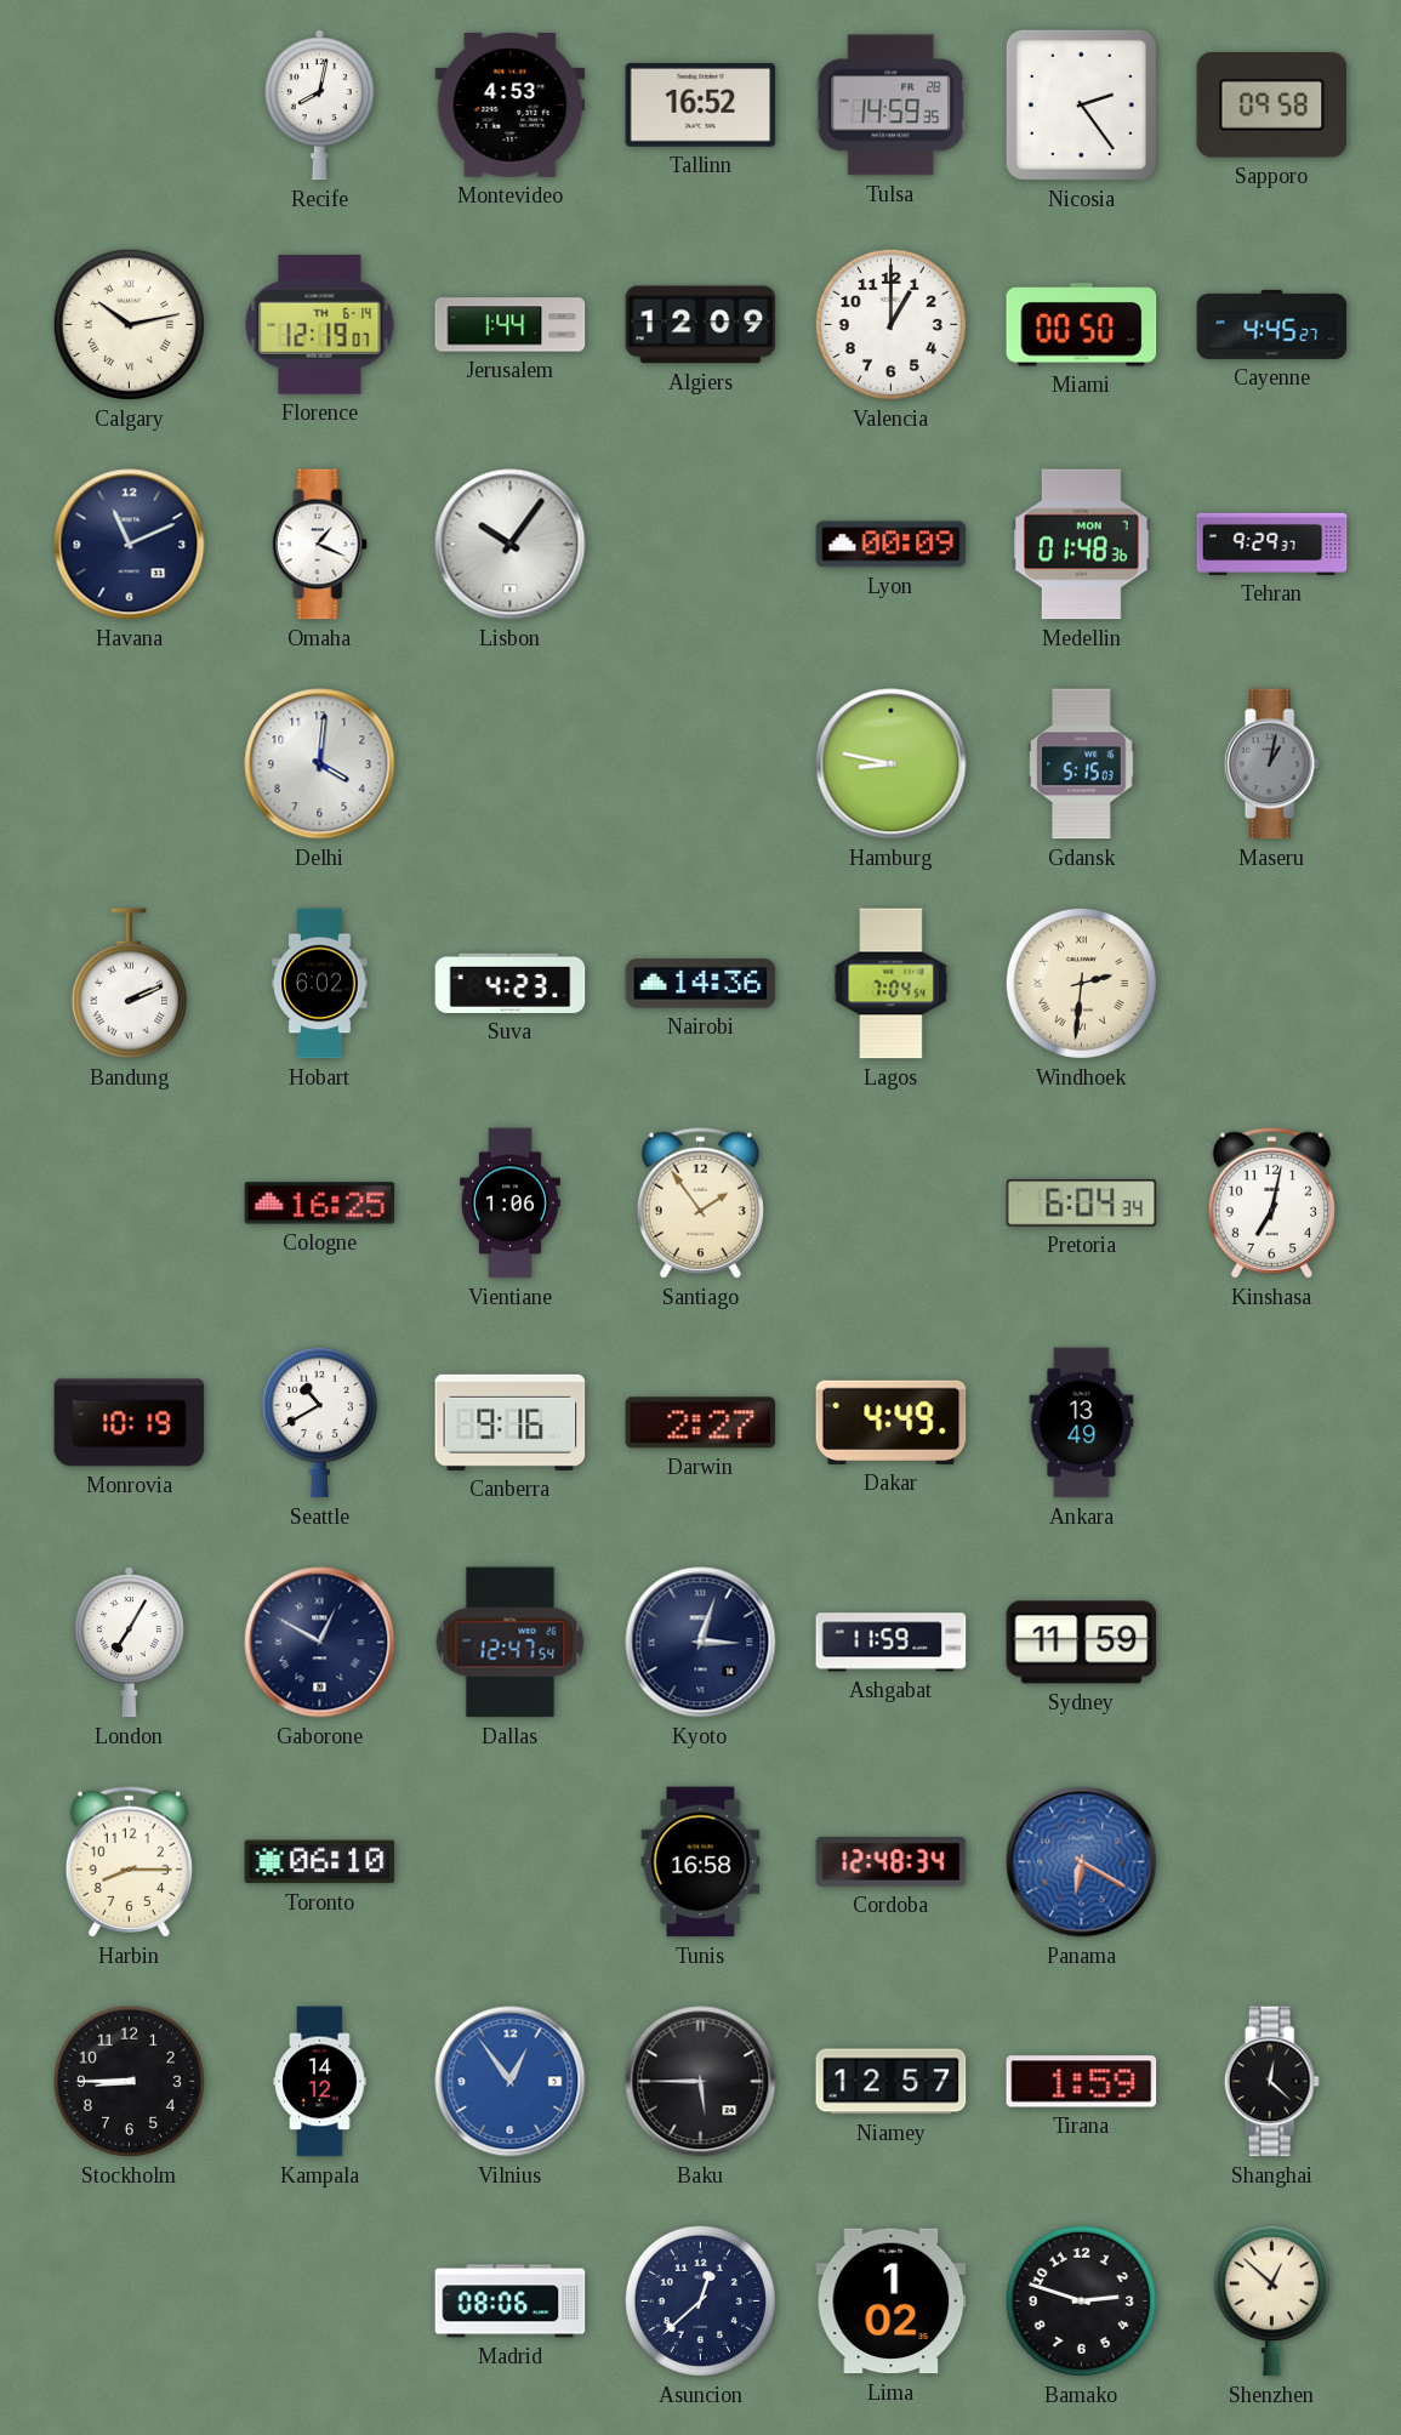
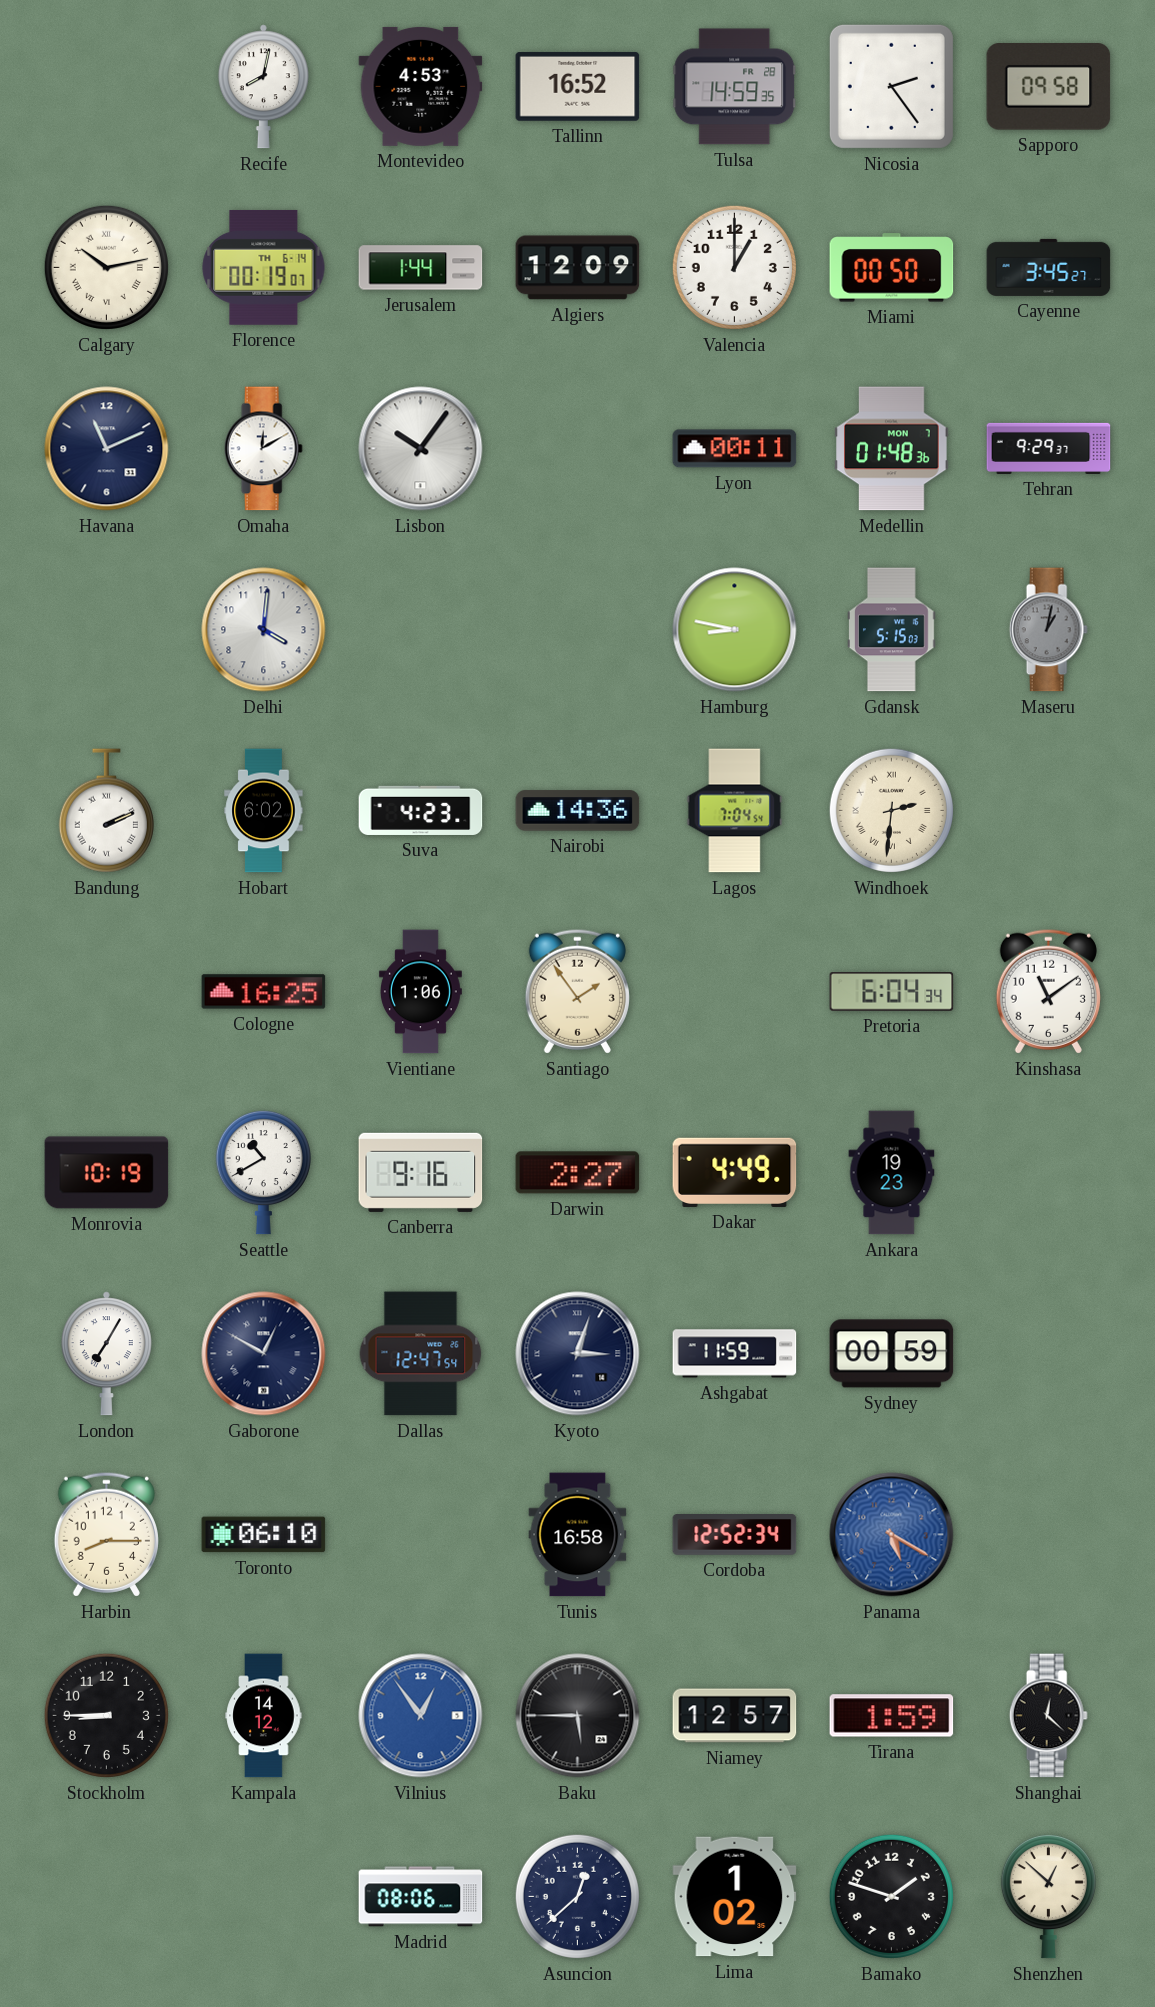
Florence: 12:19 -> 00:19
Cayenne: 4:45 -> 3:45
Omaha: 1:19 -> 12:10
Lyon: 00:09 -> 00:11
Kinshasa: 7:02 -> 11:09
Ankara: 13:49 -> 19:23
Sydney: 11:59 -> 00:59
Cordoba: 12:48 -> 12:52
Panama: 6:20 -> 5:20
Bamako: 2:48 -> 1:48
